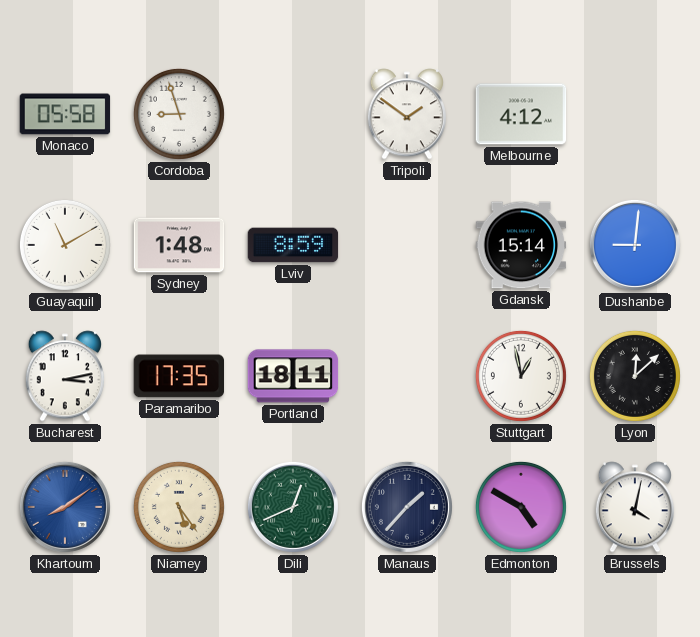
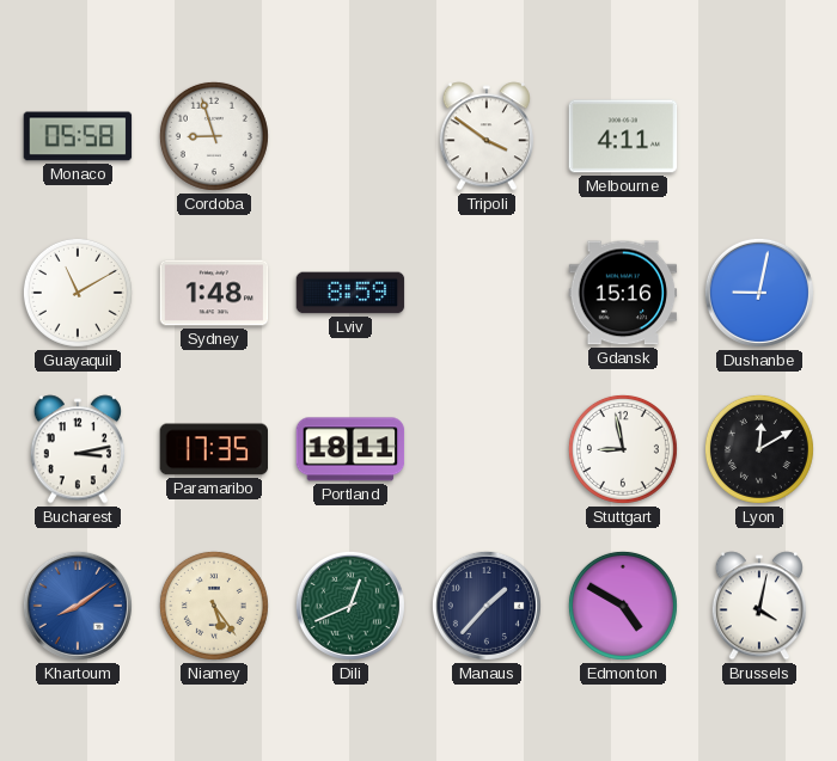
Tripoli: 1:51 -> 3:51
Melbourne: 4:12 -> 4:11
Gdansk: 15:14 -> 15:16
Dushanbe: 9:01 -> 9:02
Stuttgart: 12:58 -> 8:58
Lyon: 12:08 -> 12:10
